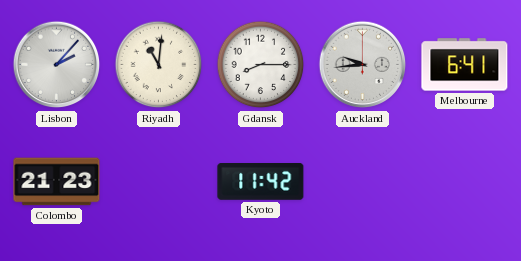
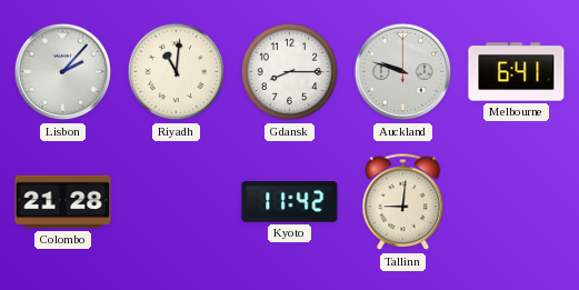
Auckland: 9:44 -> 9:48
Colombo: 21:23 -> 21:28
Tallinn: none -> 9:01
